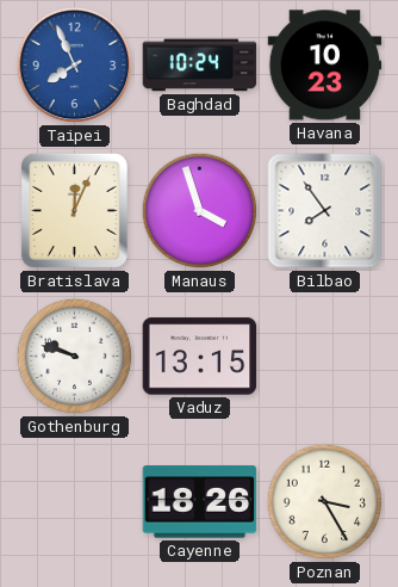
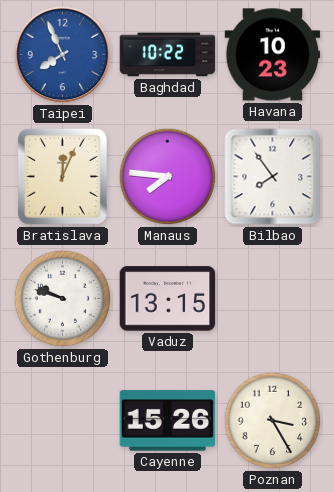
Baghdad: 10:24 -> 10:22
Manaus: 3:57 -> 7:46
Cayenne: 18:26 -> 15:26
